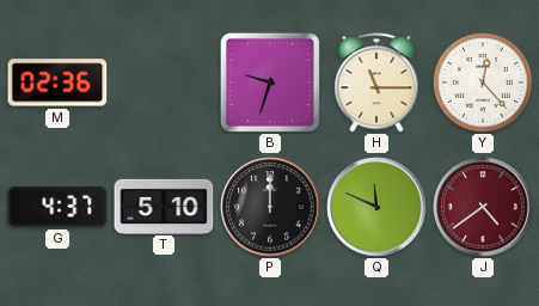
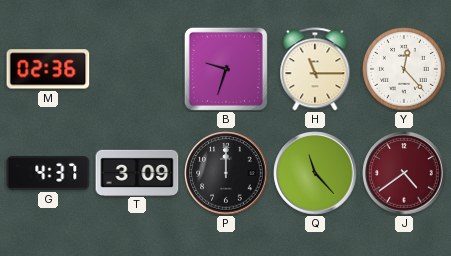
T: 5:10 -> 3:09
Q: 11:49 -> 11:23
